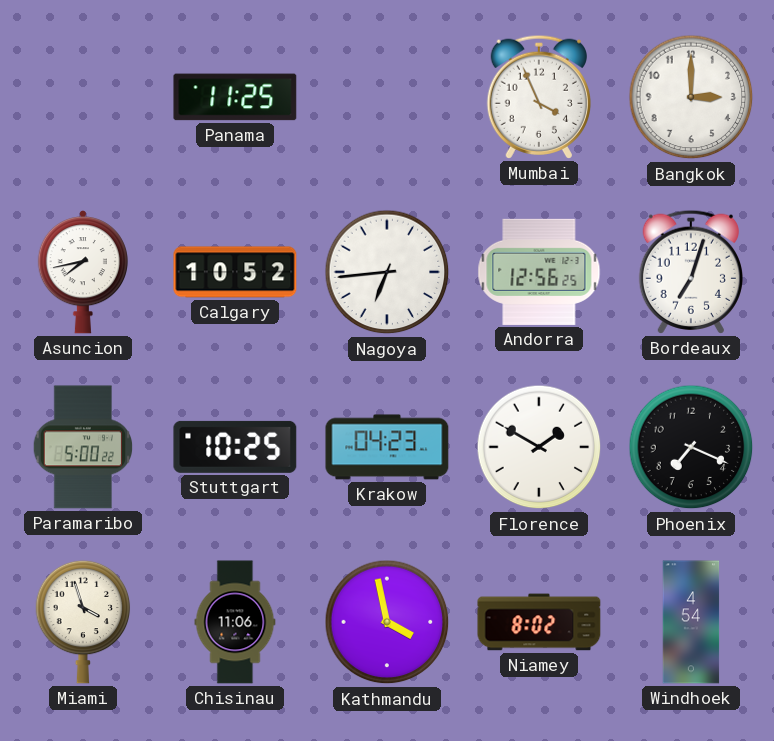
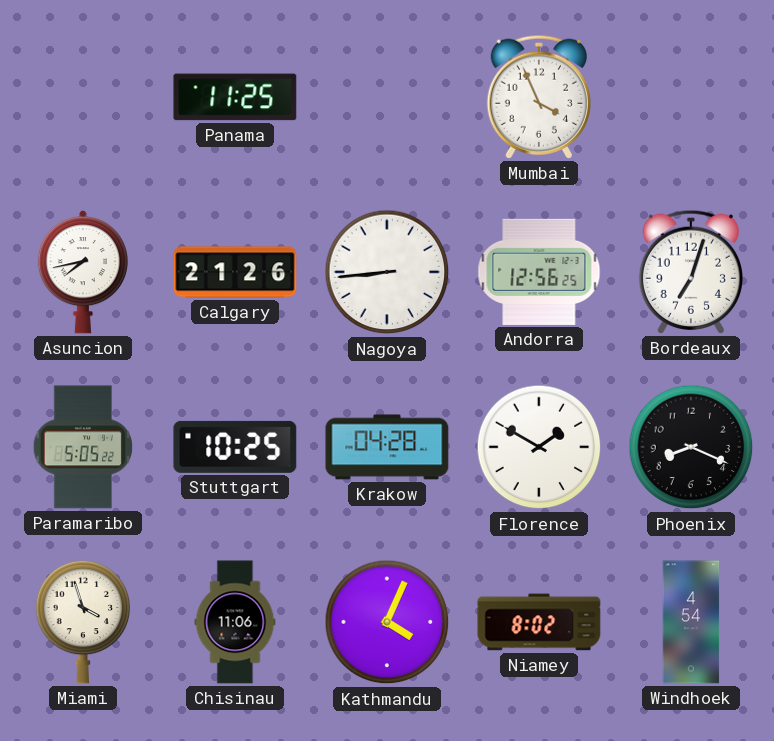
Bangkok: 3:00 -> none
Calgary: 10:52 -> 21:26
Nagoya: 6:44 -> 8:44
Paramaribo: 5:00 -> 5:05
Krakow: 04:23 -> 04:28
Phoenix: 7:19 -> 8:19
Kathmandu: 3:58 -> 4:04
